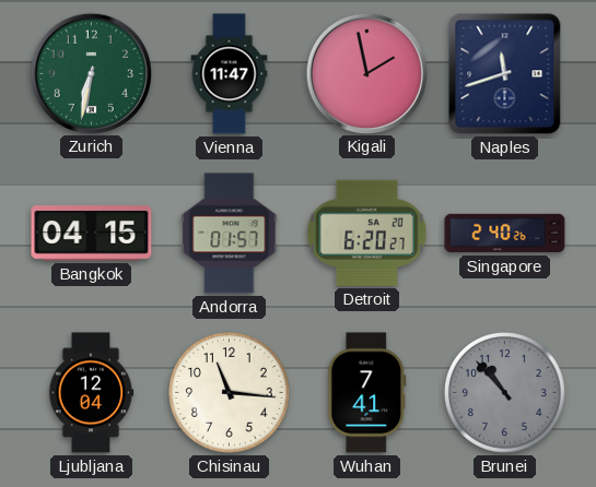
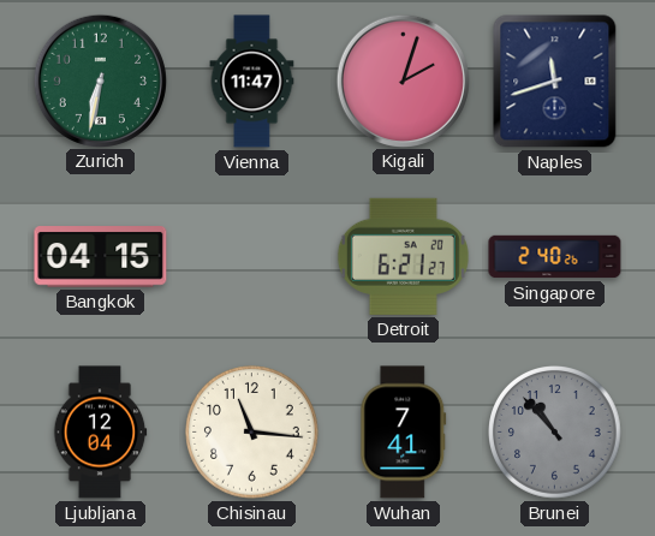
Kigali: 1:58 -> 2:03
Andorra: 01:57 -> none
Detroit: 6:20 -> 6:21
